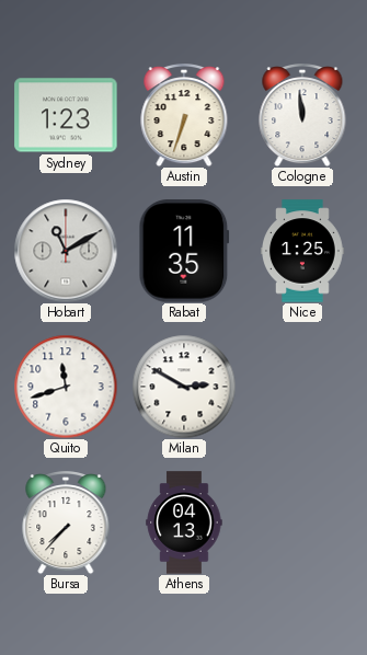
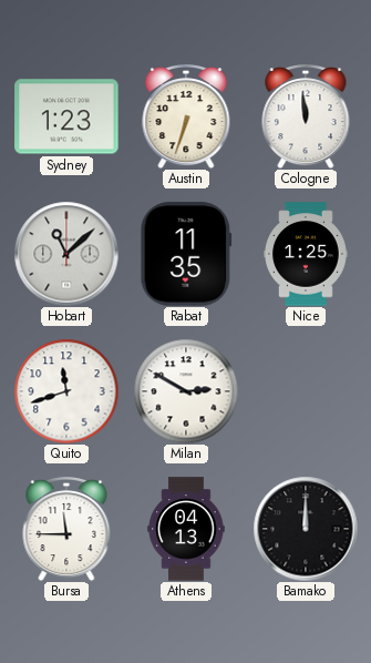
Hobart: 11:10 -> 11:08
Bursa: 7:37 -> 11:45
Bamako: none -> 12:00
